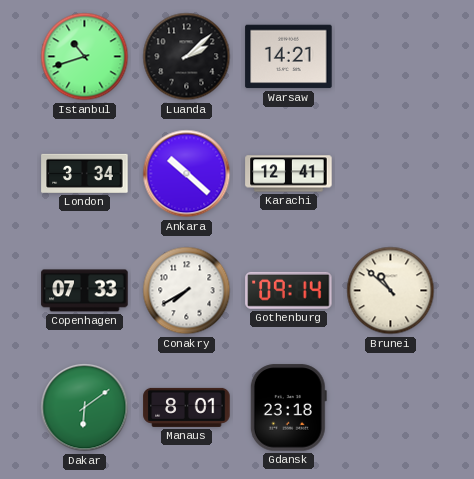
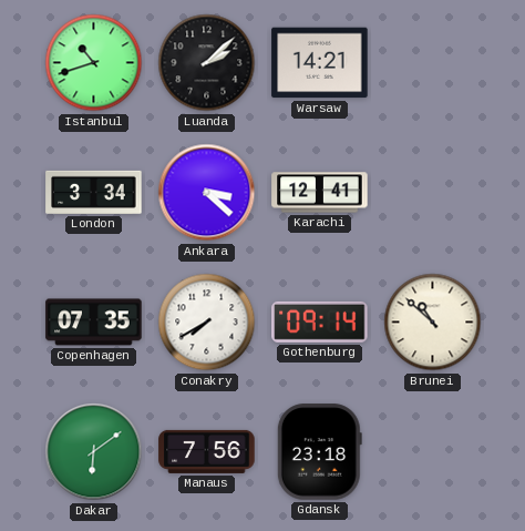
Ankara: 10:22 -> 3:22
Copenhagen: 07:33 -> 07:35
Manaus: 8:01 -> 7:56
